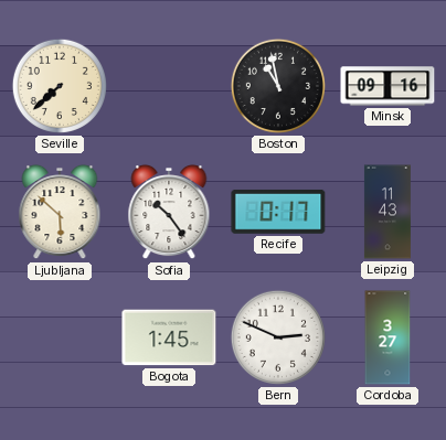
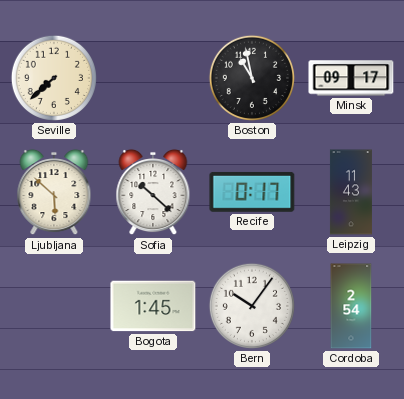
Minsk: 09:16 -> 09:17
Sofia: 10:24 -> 10:22
Bern: 2:49 -> 10:06
Cordoba: 3:27 -> 2:54
